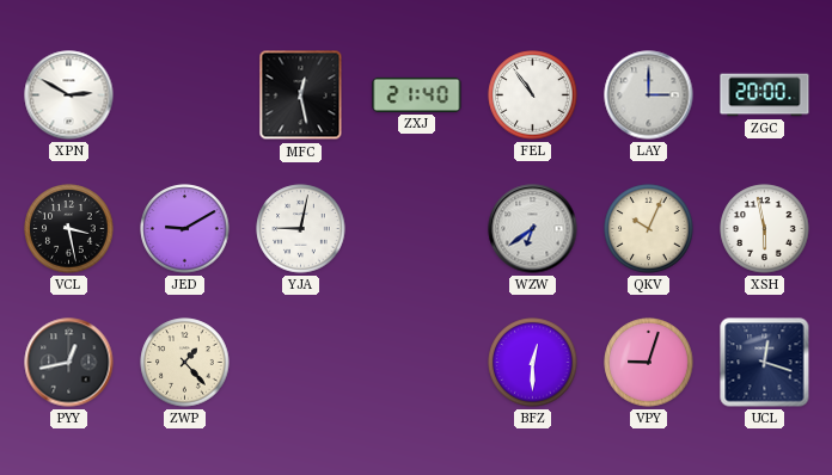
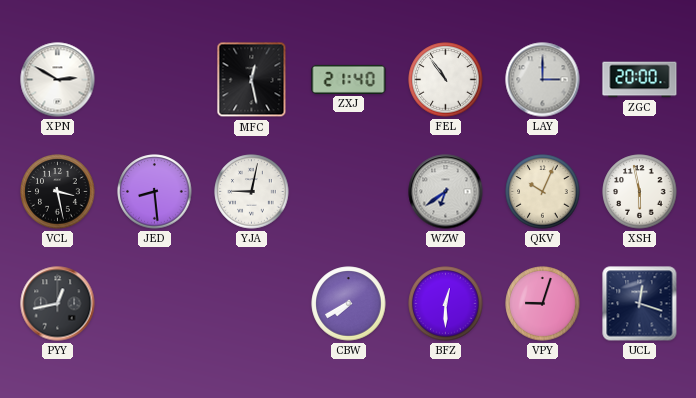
JED: 9:10 -> 8:29
ZWP: 1:23 -> none
CBW: none -> 7:40
